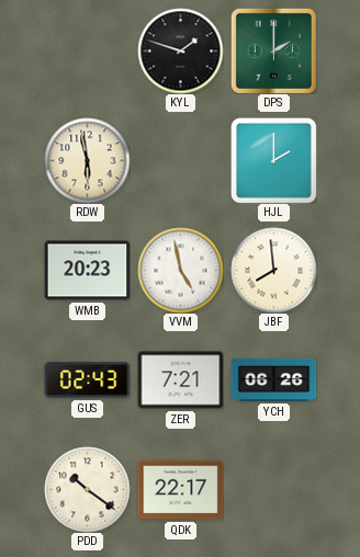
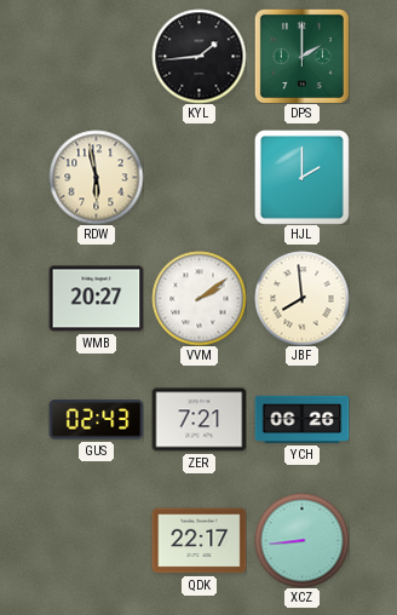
KYL: 1:48 -> 1:44
WMB: 20:23 -> 20:27
VVM: 4:58 -> 2:09
PDD: 10:21 -> none
XCZ: none -> 8:44
